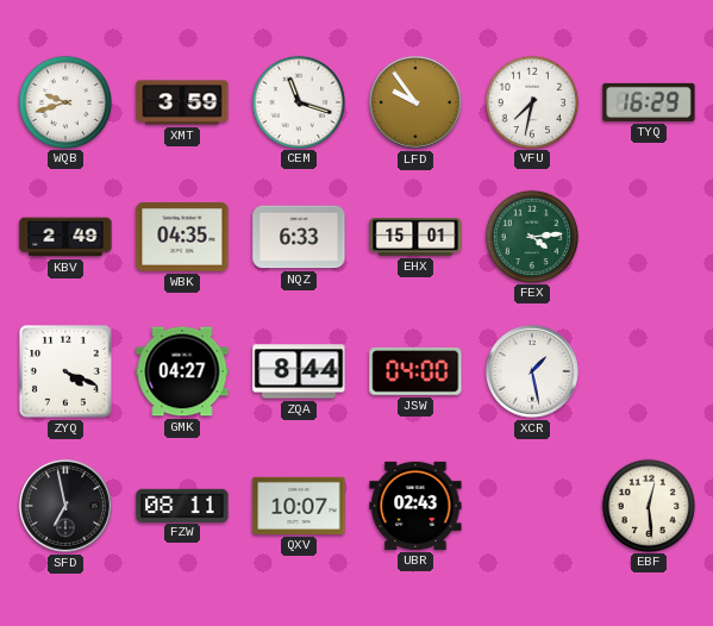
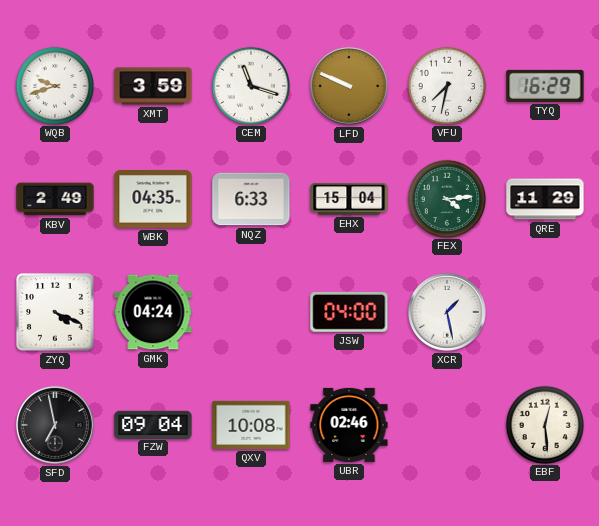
LFD: 9:54 -> 9:49
EHX: 15:01 -> 15:04
QRE: none -> 11:29
GMK: 04:27 -> 04:24
ZQA: 8:44 -> none
FZW: 08:11 -> 09:04
QXV: 10:07 -> 10:08
UBR: 02:43 -> 02:46
